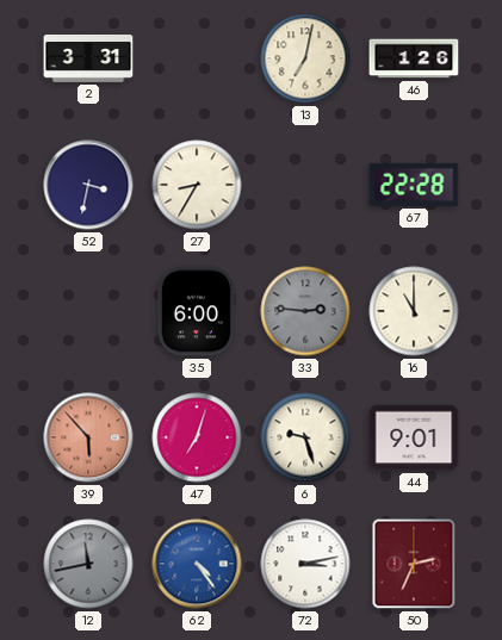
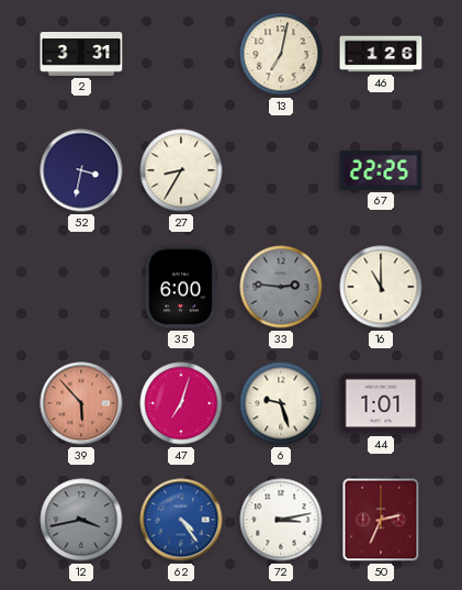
67: 22:28 -> 22:25
44: 9:01 -> 1:01
12: 11:43 -> 3:43
